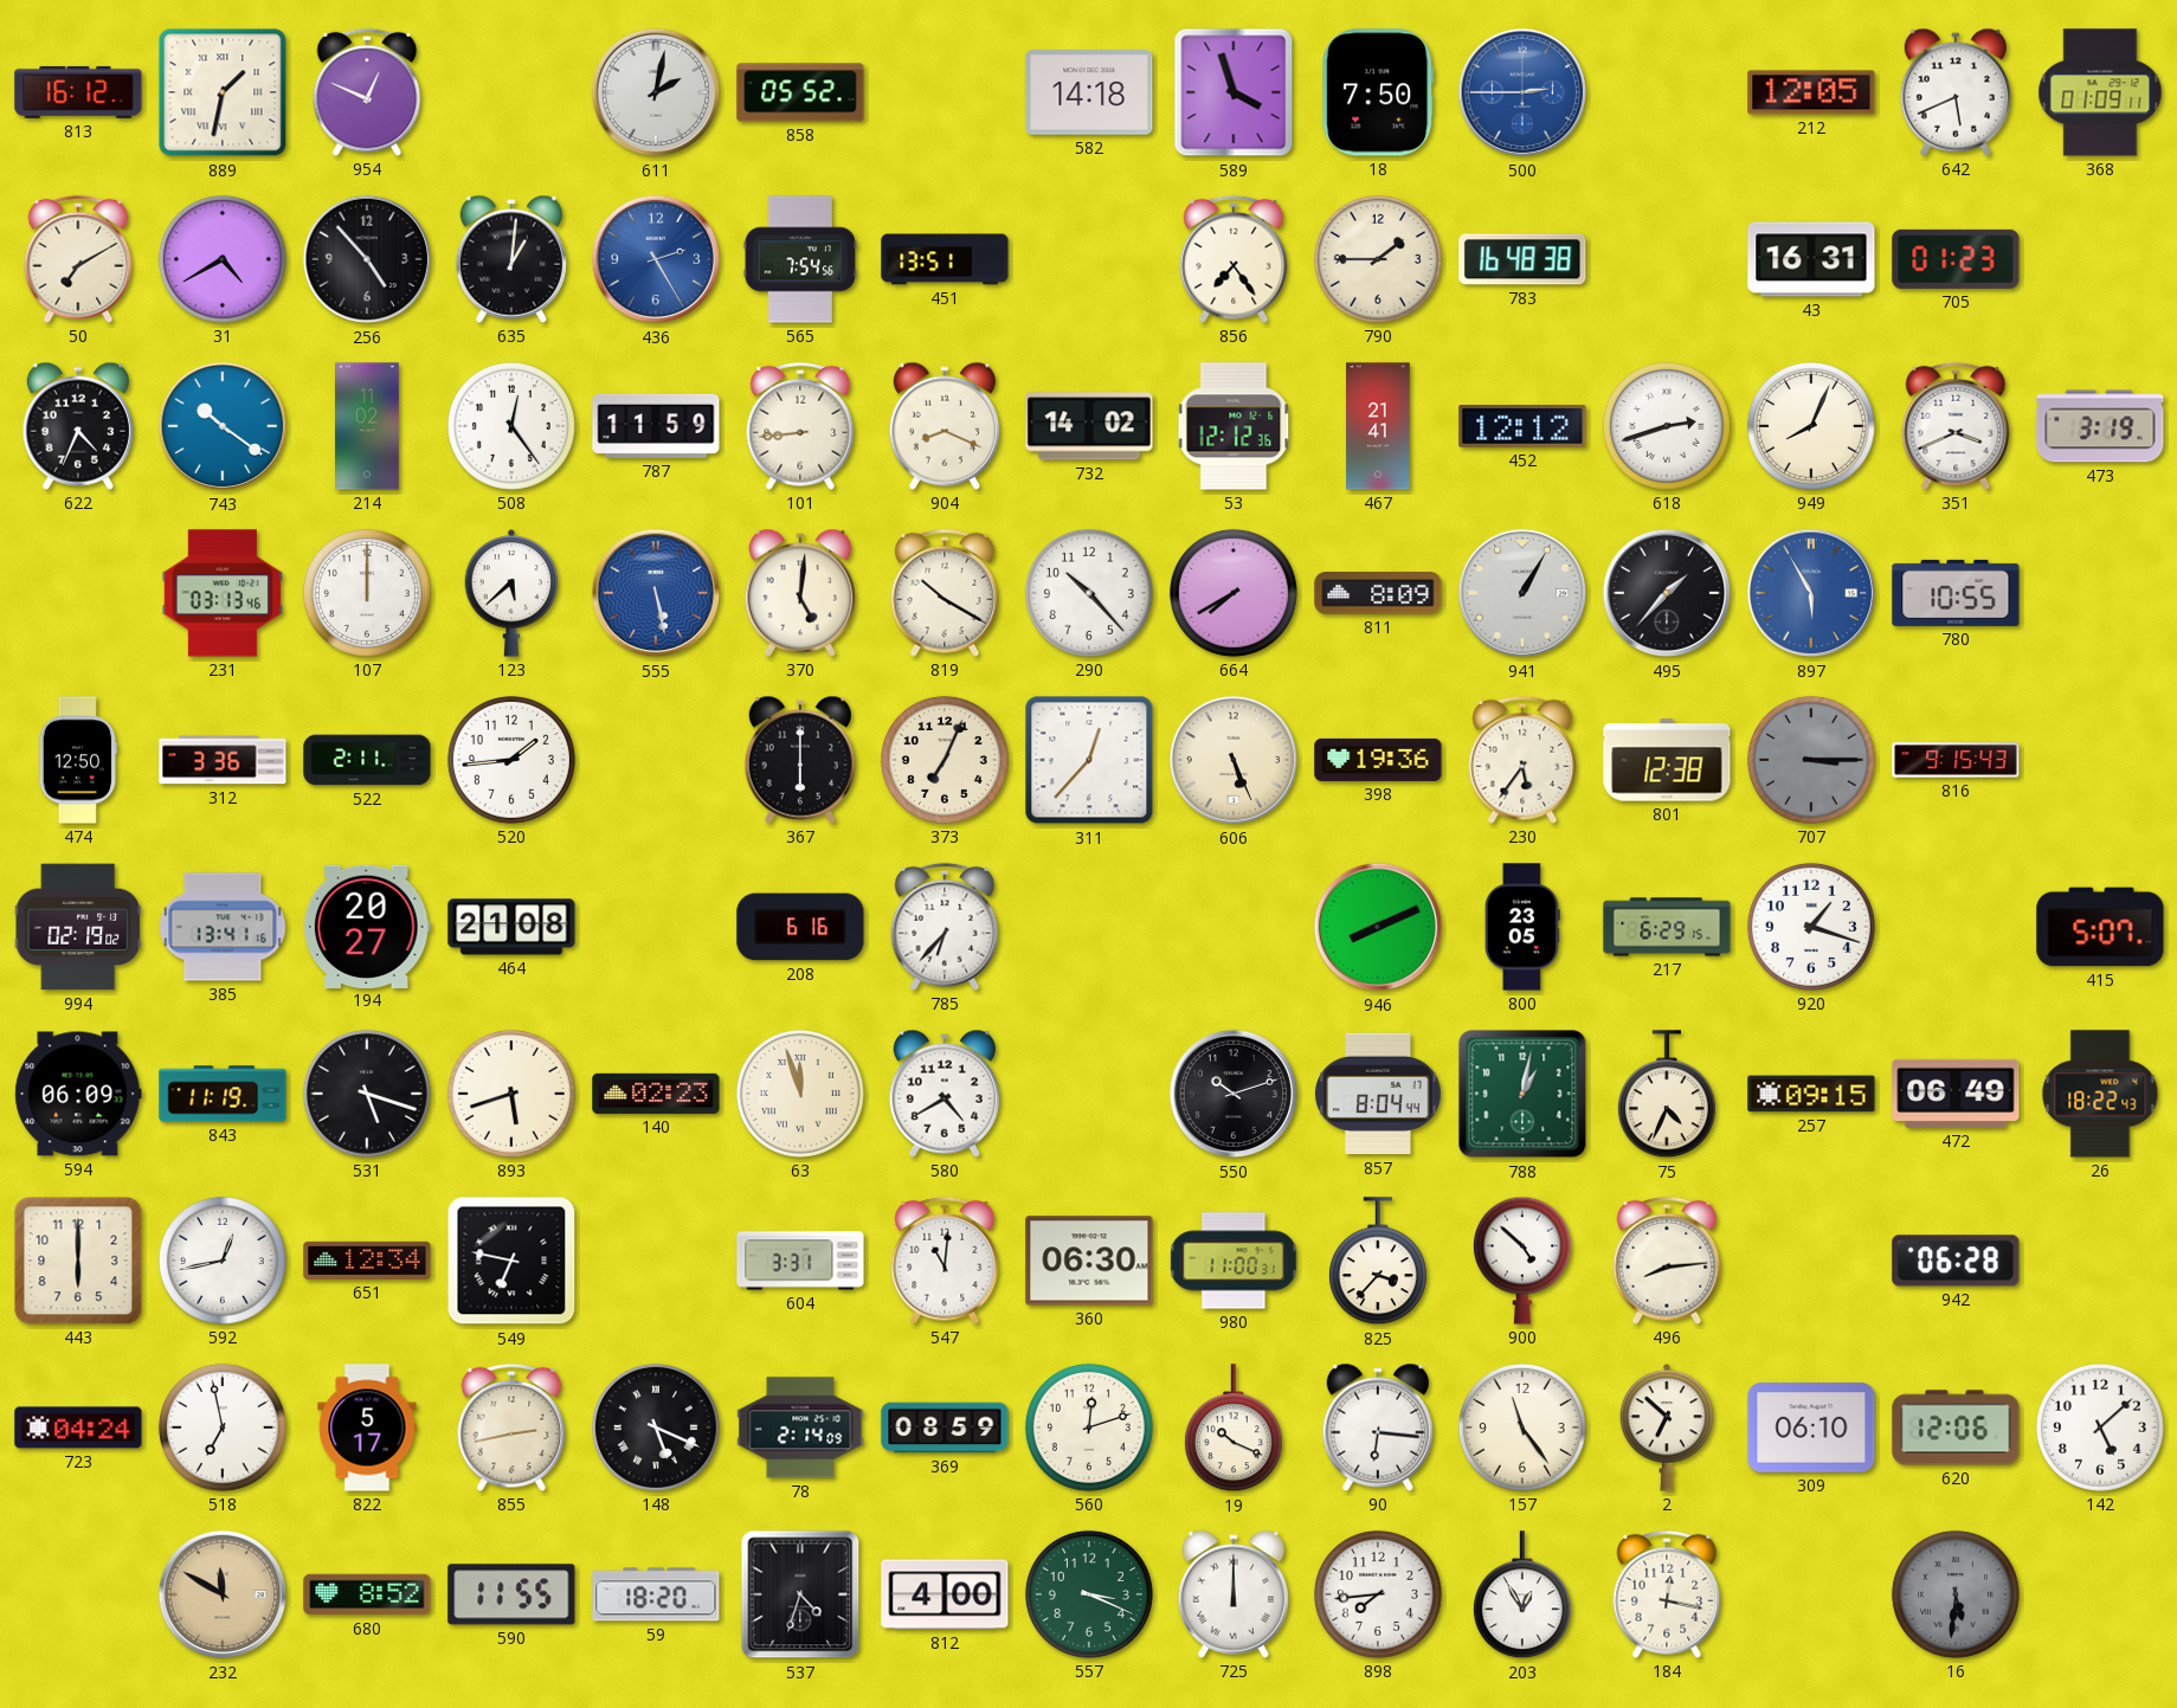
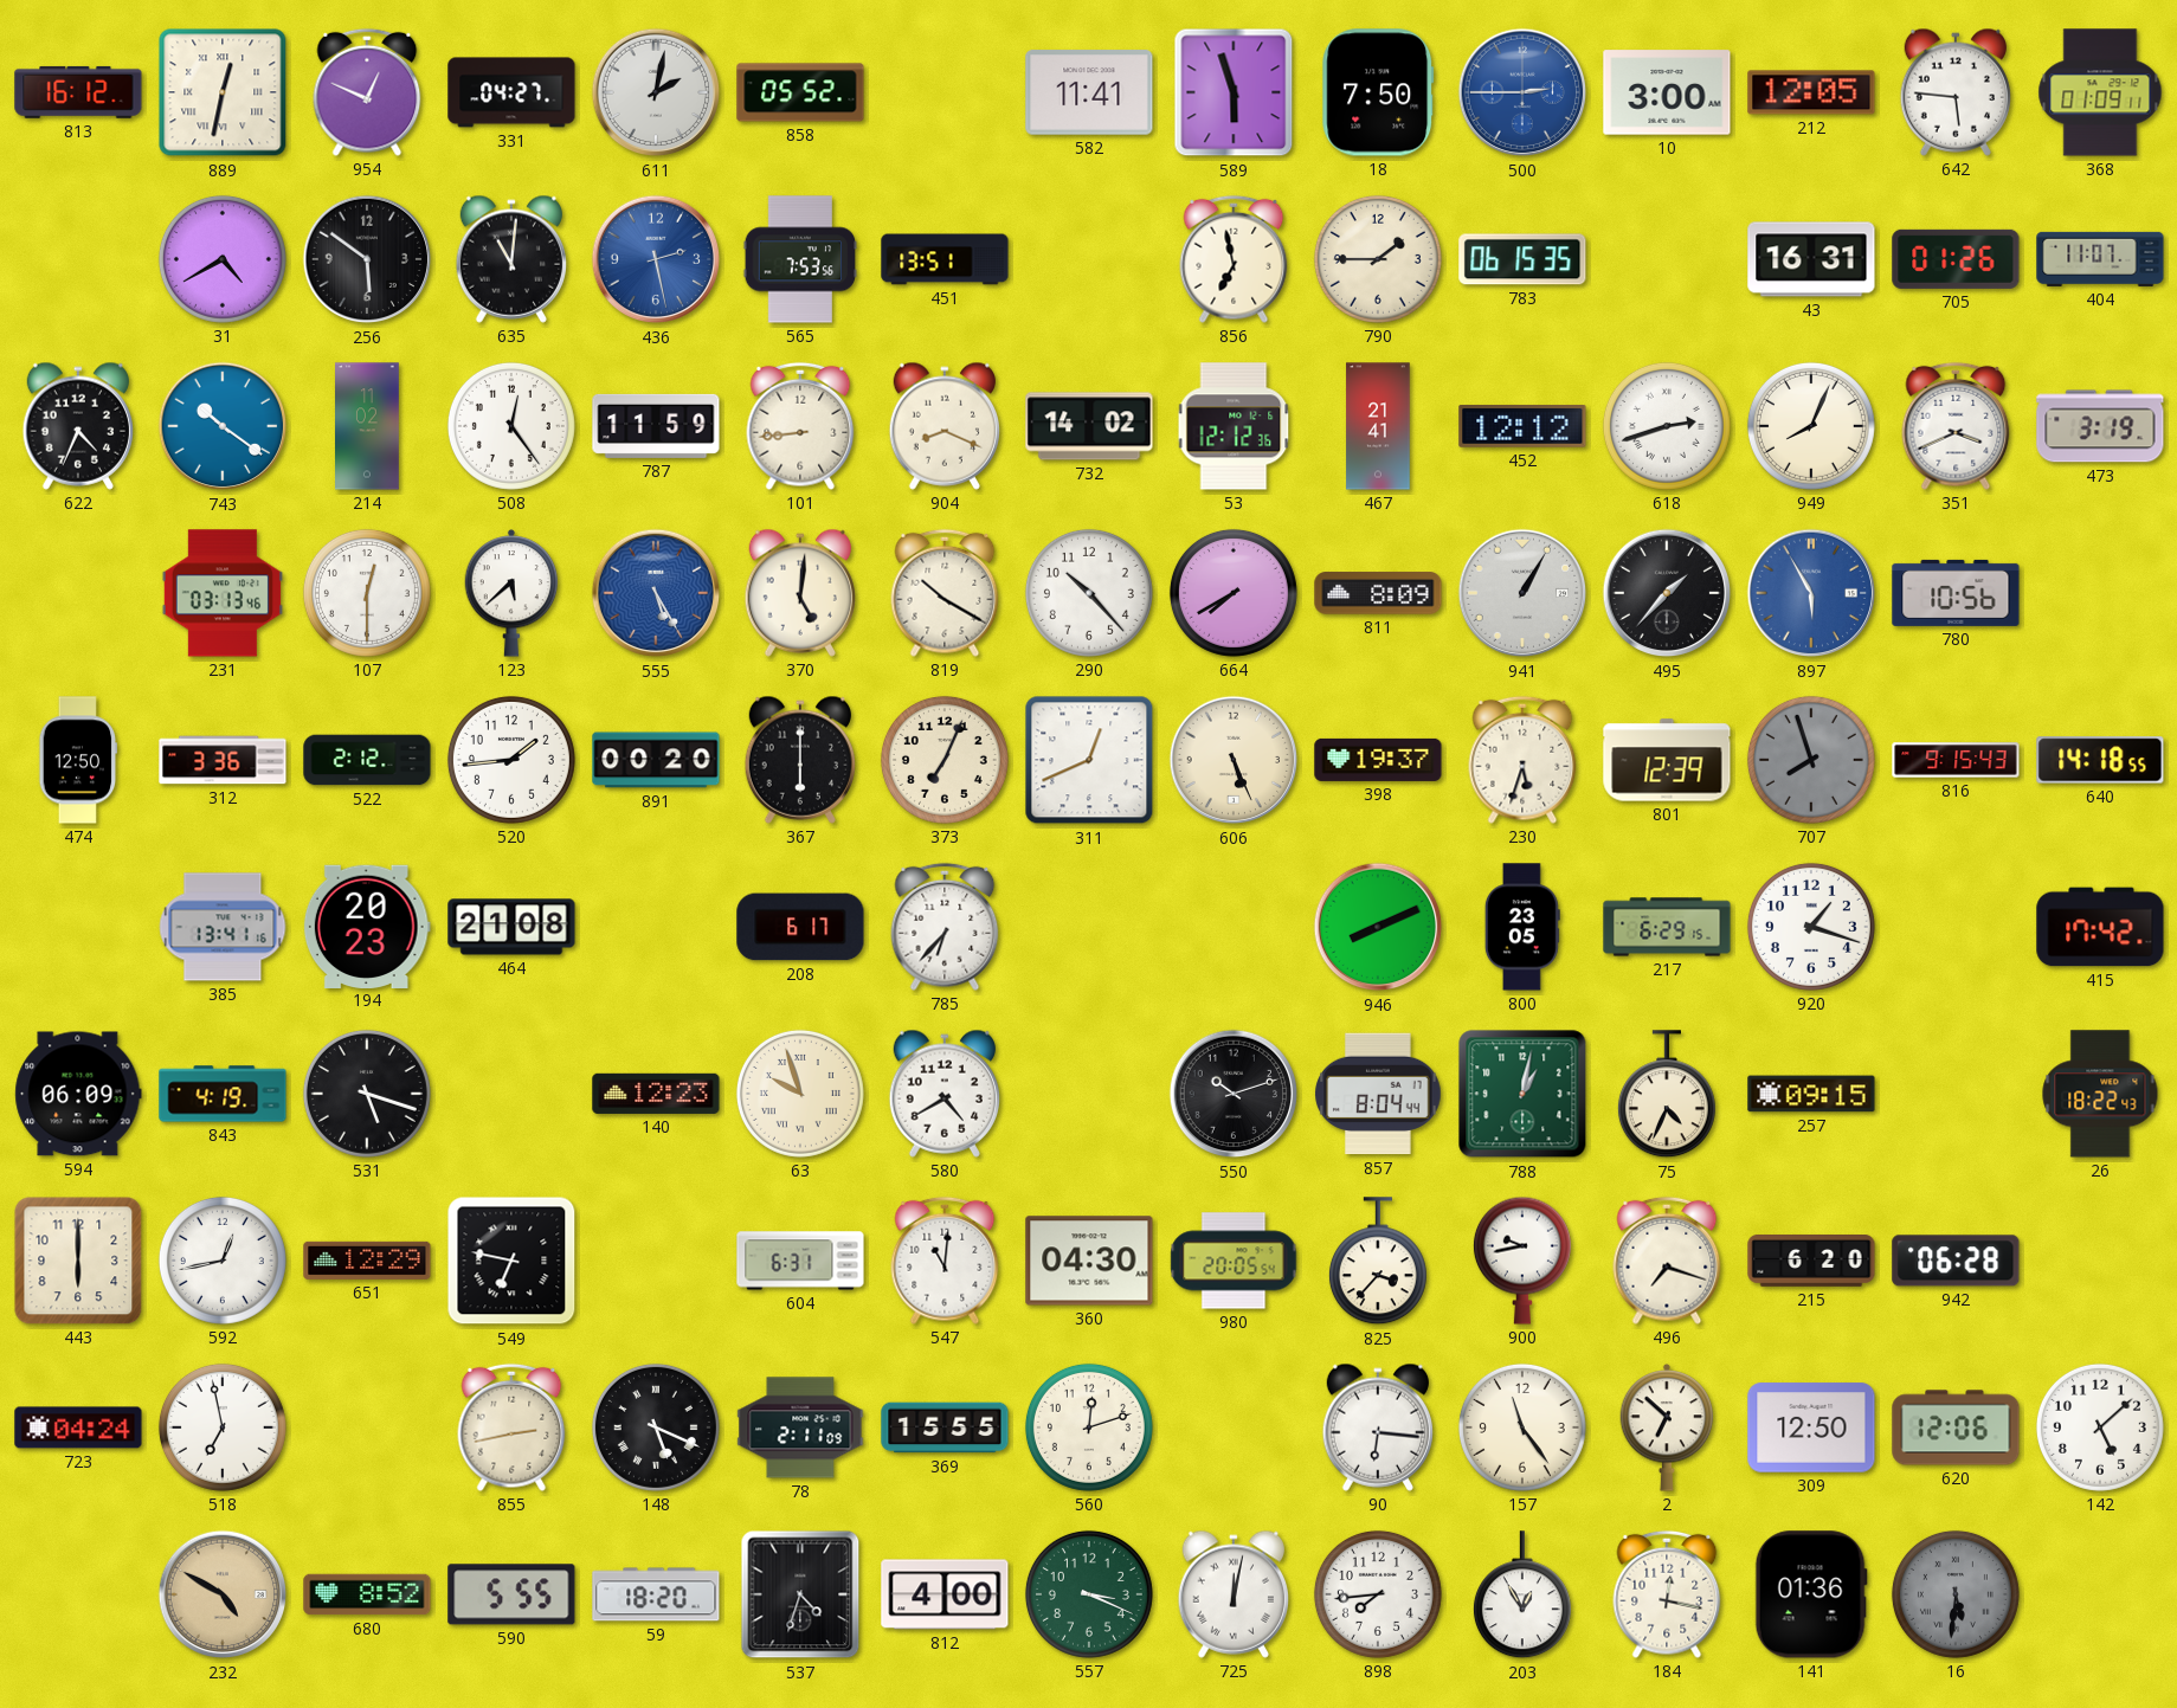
889: 1:32 -> 12:32
331: none -> 04:27
582: 14:18 -> 11:41
589: 3:57 -> 5:57
10: none -> 3:00
642: 5:41 -> 5:46
50: 7:10 -> none
256: 4:53 -> 5:51
635: 1:01 -> 11:01
436: 2:25 -> 2:28
565: 7:54 -> 7:53
856: 7:24 -> 6:58
783: 16:48 -> 06:15
705: 01:23 -> 01:26
404: none -> 11:07
107: 12:00 -> 12:30
555: 5:28 -> 5:25
780: 10:55 -> 10:56
522: 2:11 -> 2:12
891: none -> 00:20
311: 12:37 -> 12:41
398: 19:36 -> 19:37
230: 5:36 -> 5:33
801: 12:38 -> 12:39
707: 3:15 -> 7:57
640: none -> 14:18
994: 02:19 -> none
194: 20:27 -> 20:23
208: 6:16 -> 6:17
415: 5:07 -> 17:42
843: 11:19 -> 4:19
893: 5:42 -> none
140: 02:23 -> 12:23
63: 11:57 -> 9:57
472: 06:49 -> none
651: 12:34 -> 12:29
604: 3:31 -> 6:31
360: 06:30 -> 04:30
980: 11:00 -> 20:05
900: 4:52 -> 9:43
496: 8:14 -> 7:18
215: none -> 6:20
822: 5:17 -> none
78: 2:14 -> 2:11
369: 08:59 -> 15:55
19: 10:19 -> none
309: 06:10 -> 12:50
232: 11:50 -> 4:50
590: 11:55 -> 5:55
725: 12:00 -> 12:02
141: none -> 01:36
